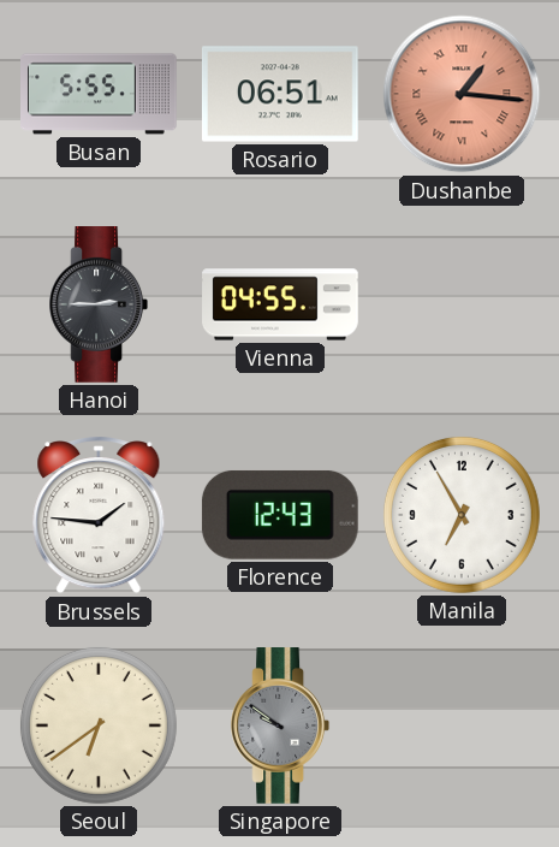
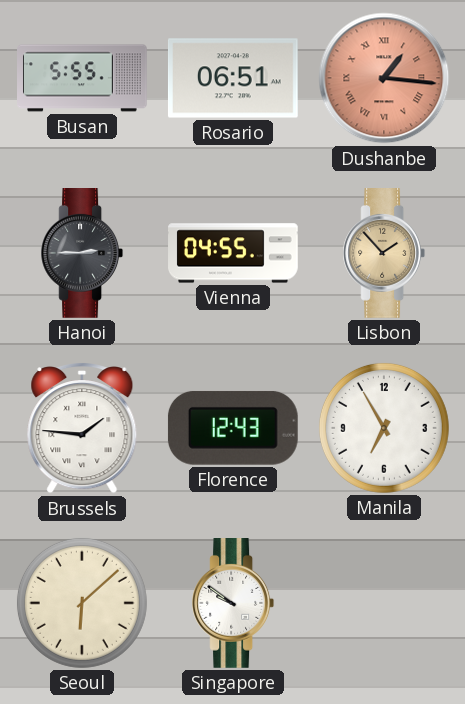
Lisbon: none -> 1:53
Seoul: 6:39 -> 6:08
Singapore dial: grey -> white
